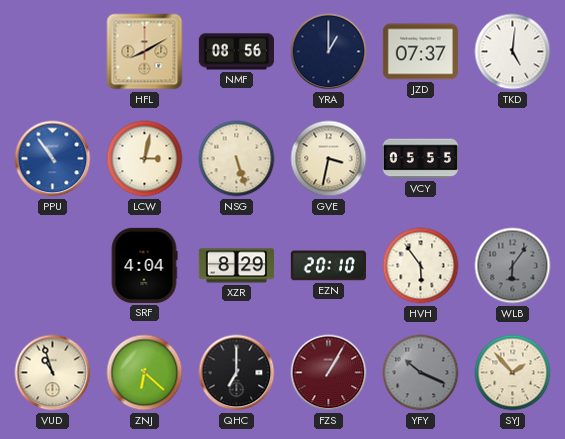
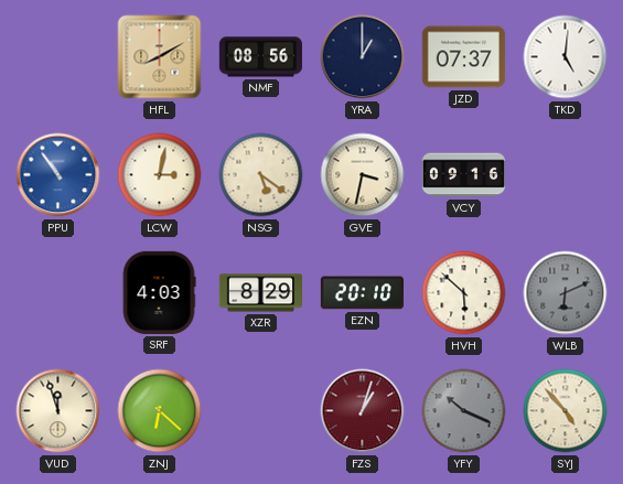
NSG: 5:27 -> 5:21
VCY: 05:55 -> 09:16
SRF: 4:04 -> 4:03
HVH: 5:54 -> 5:52
WLB: 6:06 -> 6:11
VUD: 10:57 -> 11:57
QHC: 7:00 -> none
FZS: 1:05 -> 1:03
SYJ: 1:53 -> 4:53
